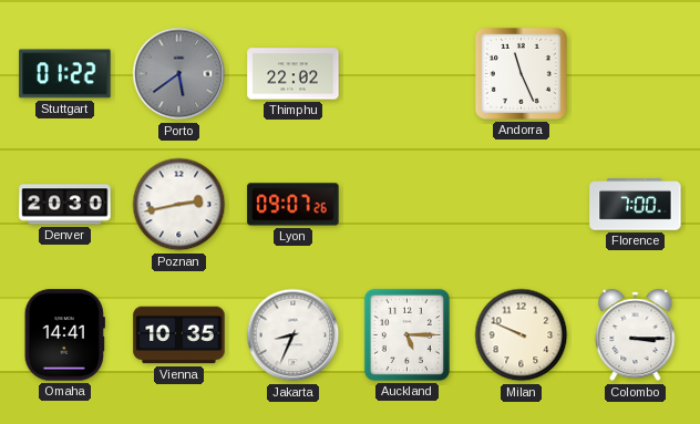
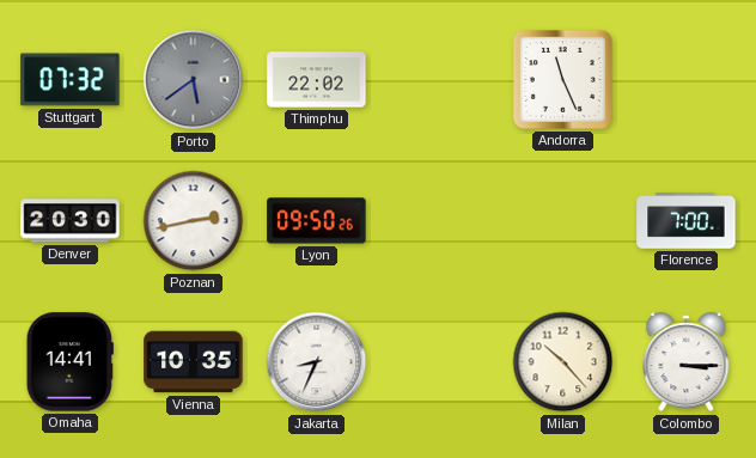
Stuttgart: 01:22 -> 07:32
Lyon: 09:07 -> 09:50
Auckland: 5:15 -> none
Milan: 9:49 -> 10:23
